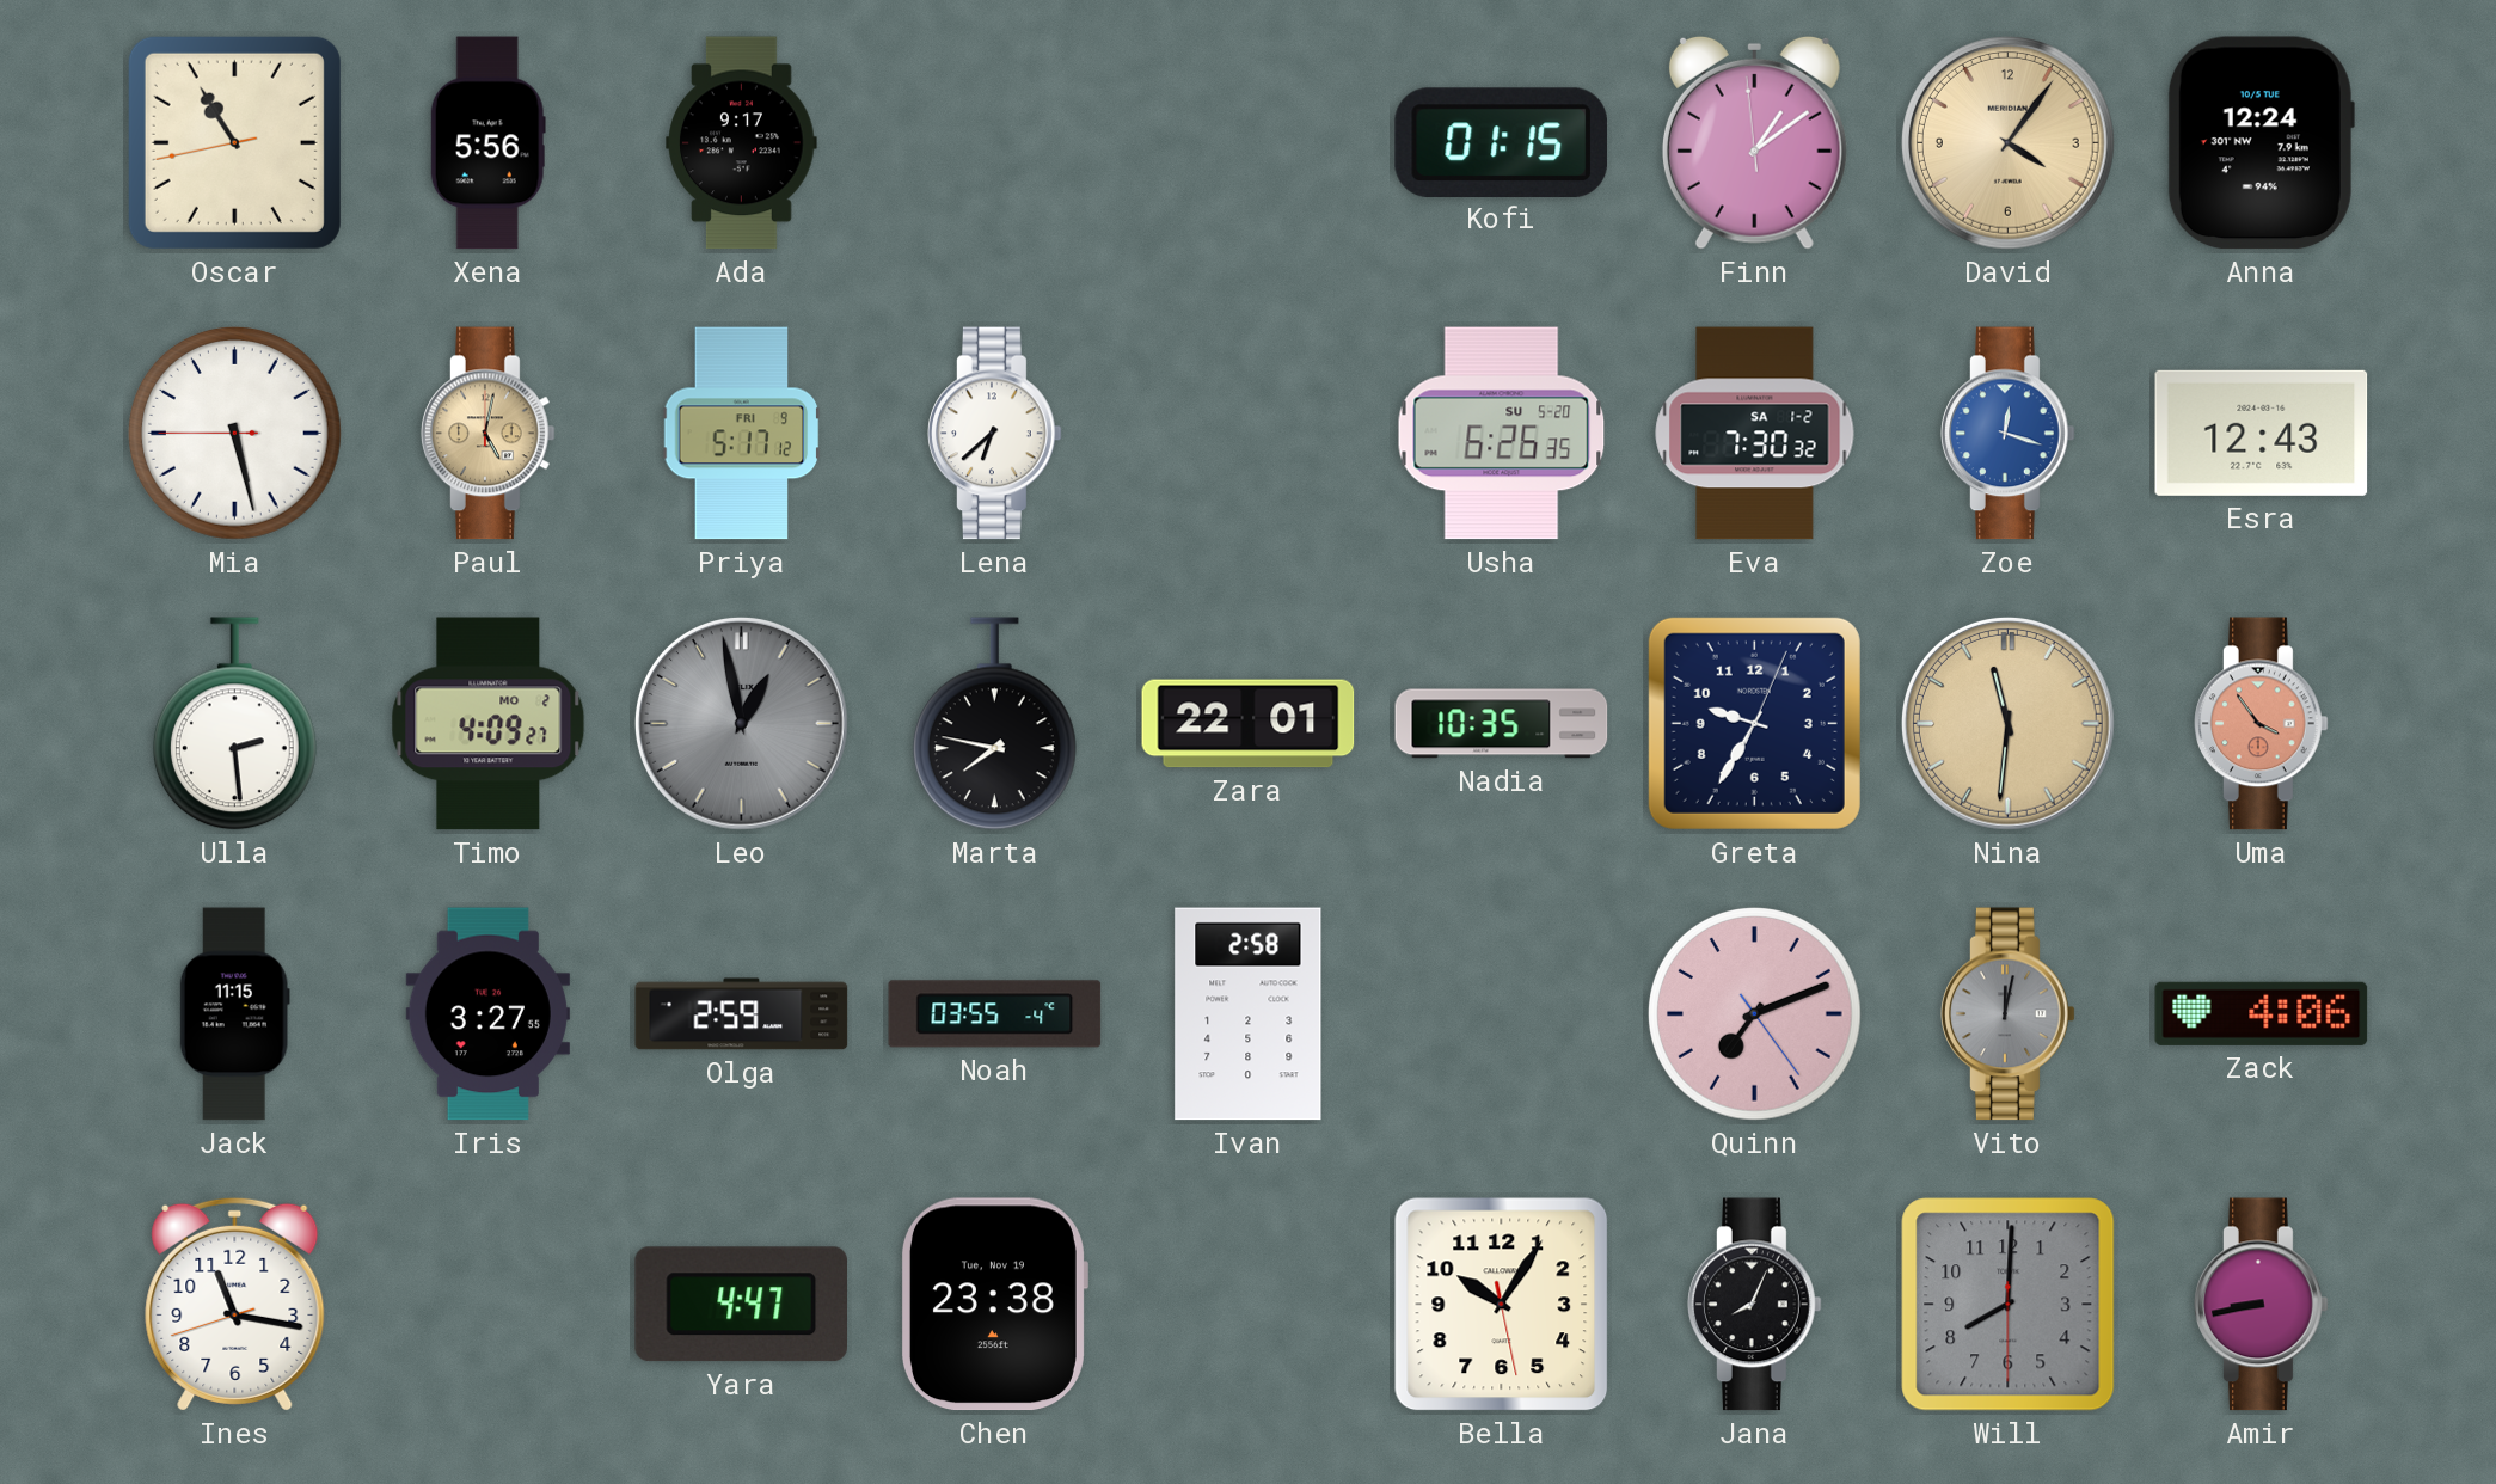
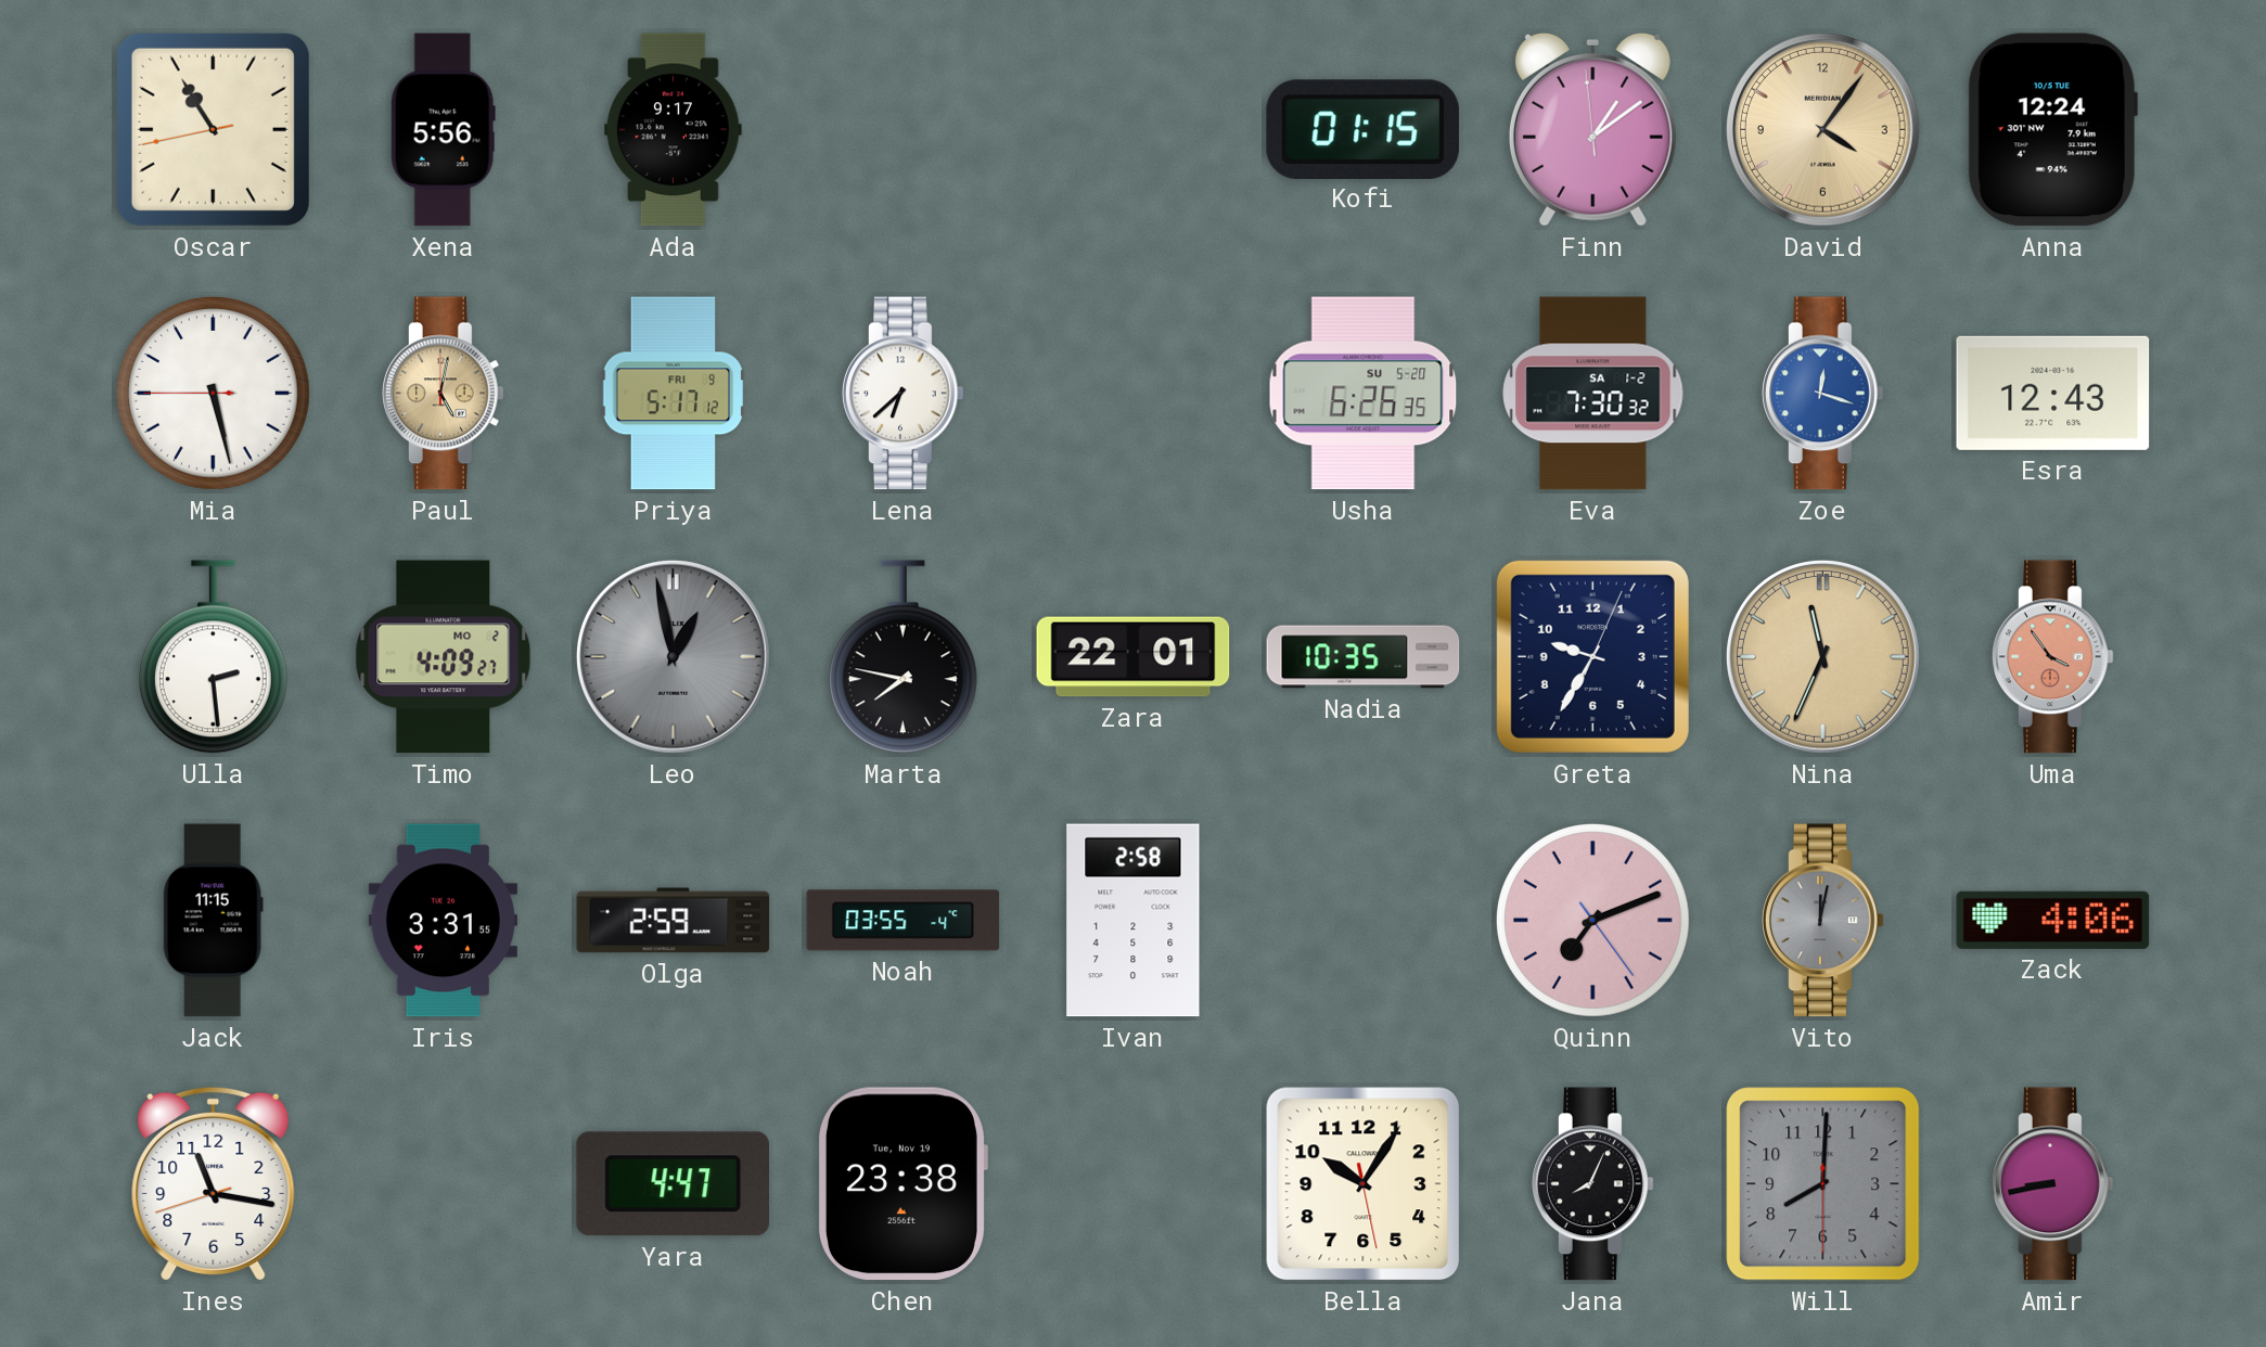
Nina: 11:31 -> 11:34
Iris: 3:27 -> 3:31
